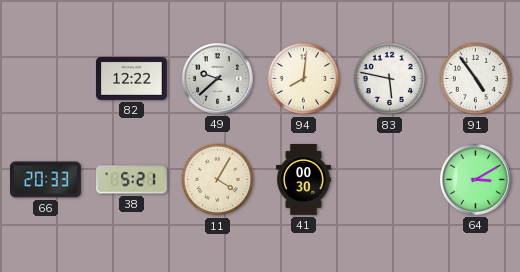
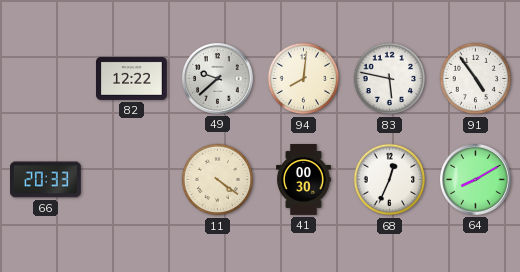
38: 5:21 -> none
11: 4:05 -> 4:21
68: none -> 12:34
64: 3:10 -> 8:10
